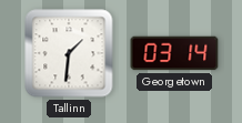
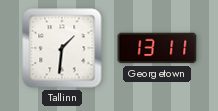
Georgetown: 03:14 -> 13:11
